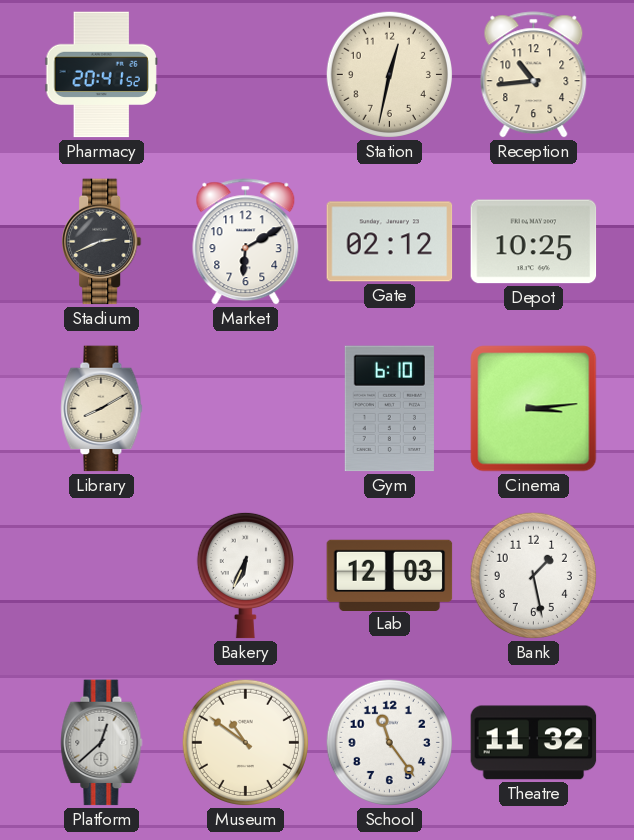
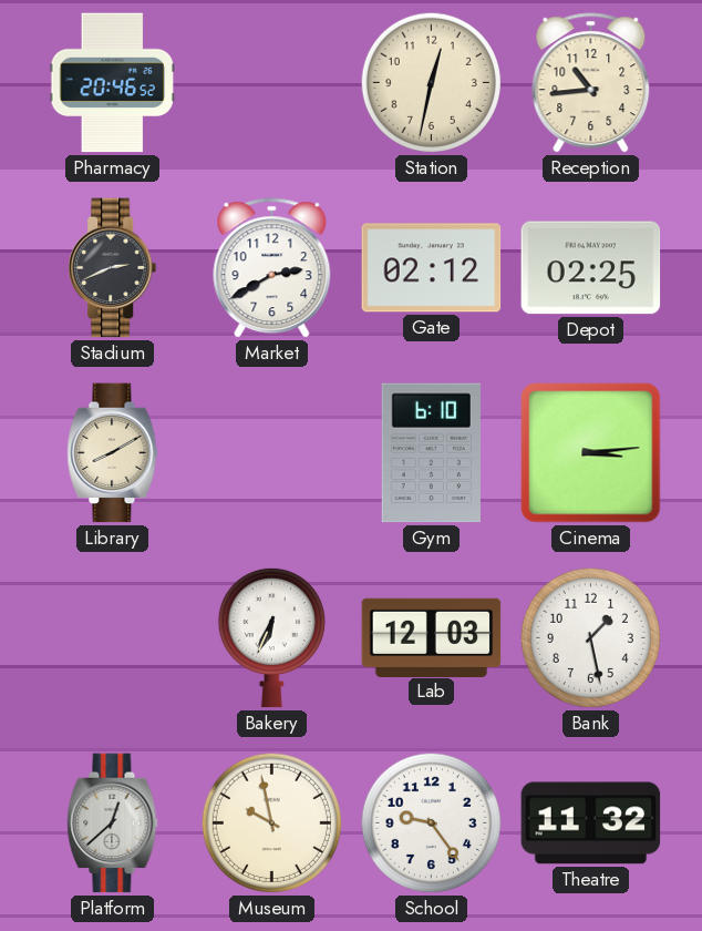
Pharmacy: 20:41 -> 20:46
Market: 6:10 -> 2:40
Depot: 10:25 -> 02:25
Museum: 10:51 -> 9:58
School: 11:24 -> 9:24
